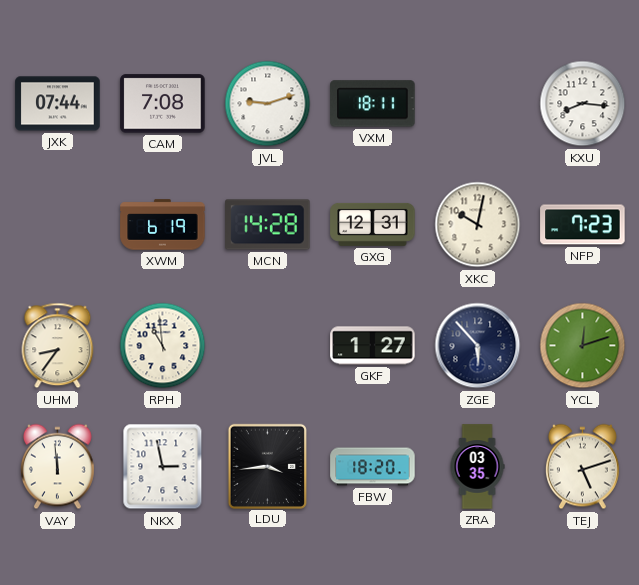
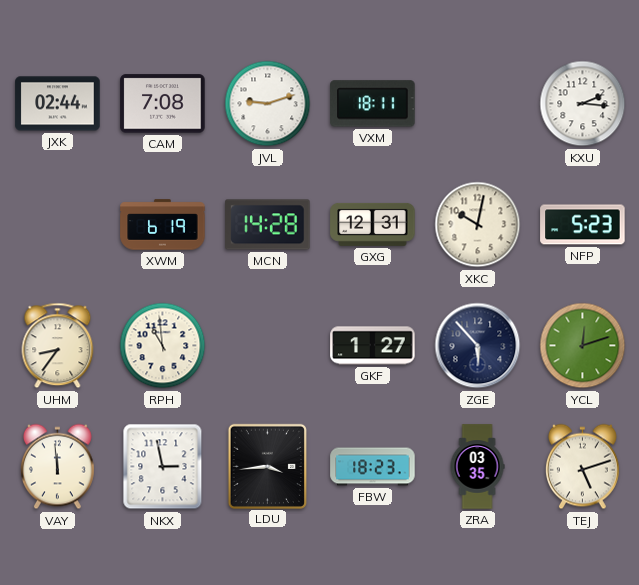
JXK: 07:44 -> 02:44
KXU: 8:16 -> 2:16
NFP: 7:23 -> 5:23
FBW: 18:20 -> 18:23
